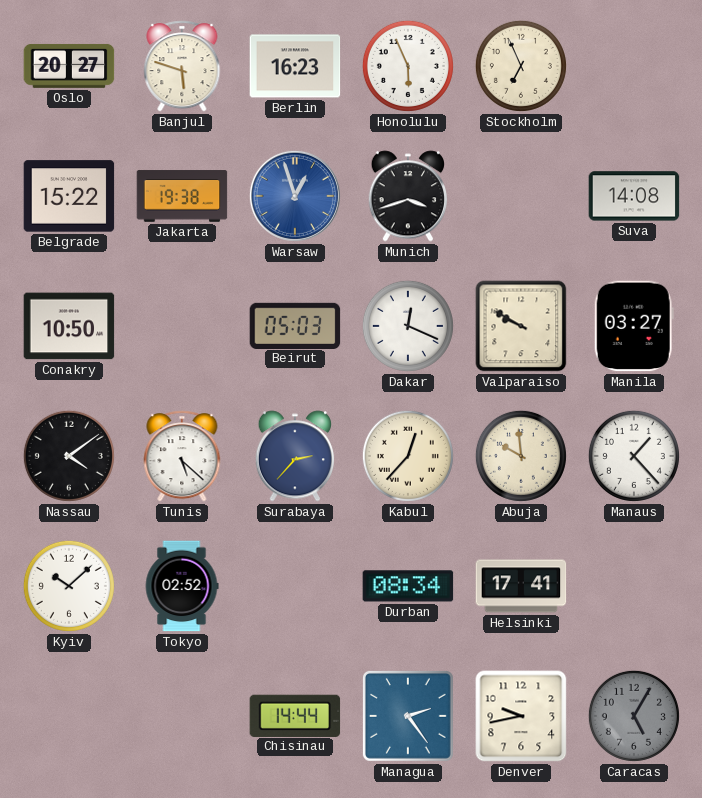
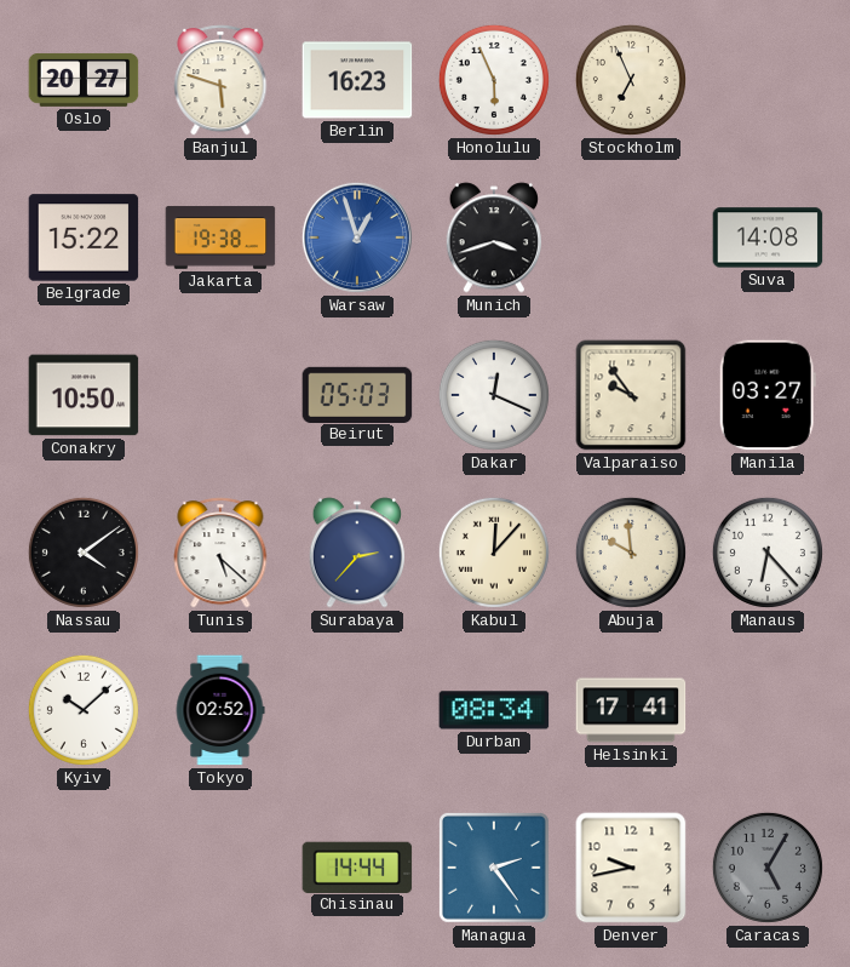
Valparaiso: 9:50 -> 9:54
Kabul: 12:37 -> 12:07
Manaus: 1:23 -> 6:23
